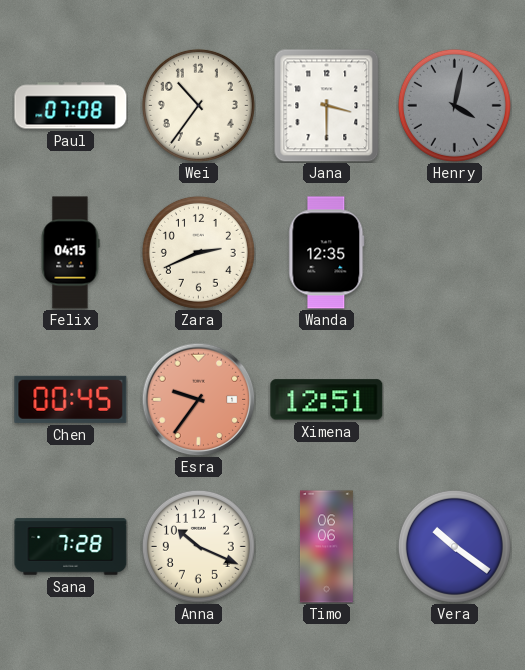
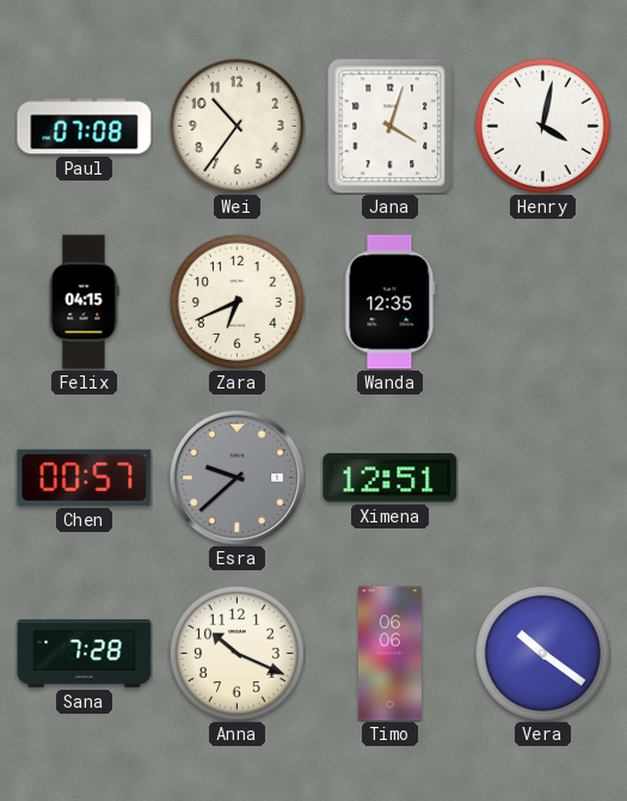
Jana: 3:30 -> 4:03
Henry dial: grey -> white
Zara: 2:41 -> 6:41
Chen: 00:45 -> 00:57
Esra: 9:36 -> 9:38
Esra dial: salmon -> grey
